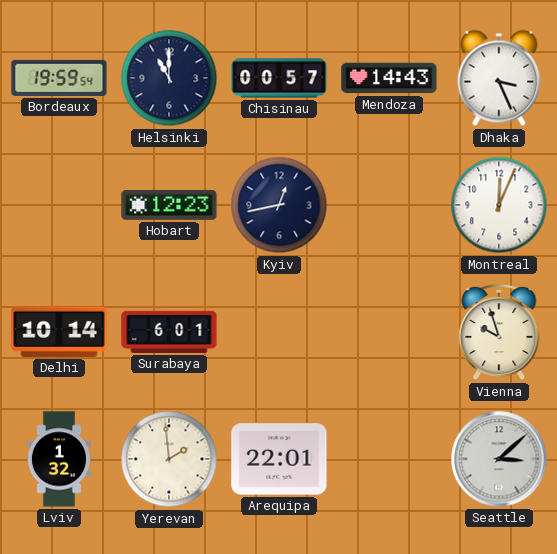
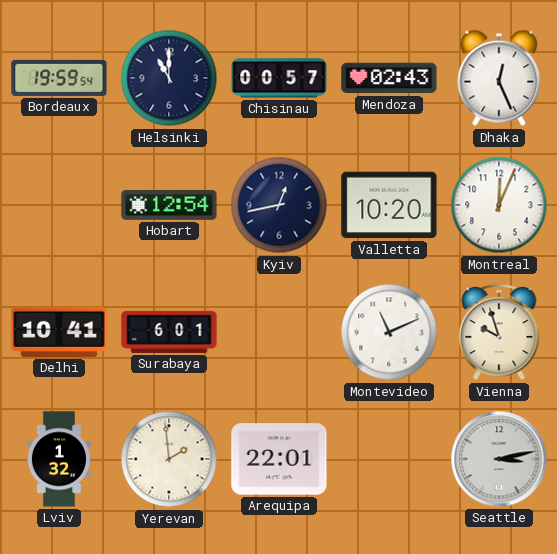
Mendoza: 14:43 -> 02:43
Dhaka: 3:26 -> 12:26
Hobart: 12:23 -> 12:54
Valletta: none -> 10:20
Delhi: 10:14 -> 10:41
Montevideo: none -> 11:11
Seattle: 3:08 -> 3:13
